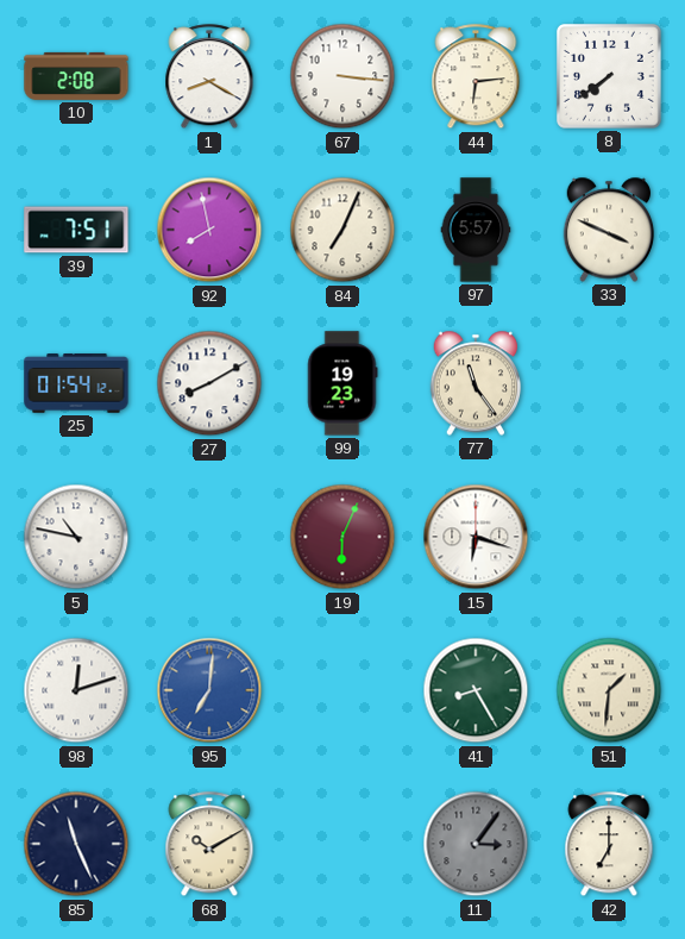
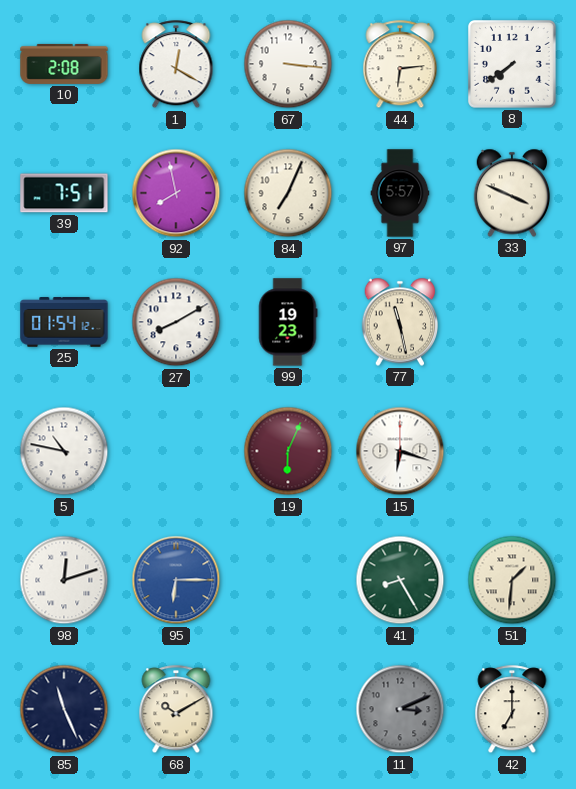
1: 8:20 -> 12:20
77: 11:24 -> 11:28
95: 7:01 -> 6:15
11: 3:06 -> 3:11
